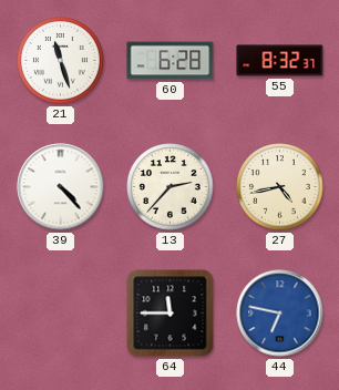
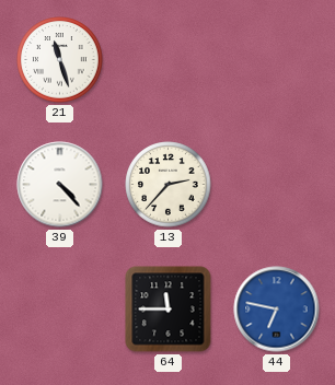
60: 6:28 -> none
55: 8:32 -> none
27: 4:43 -> none
